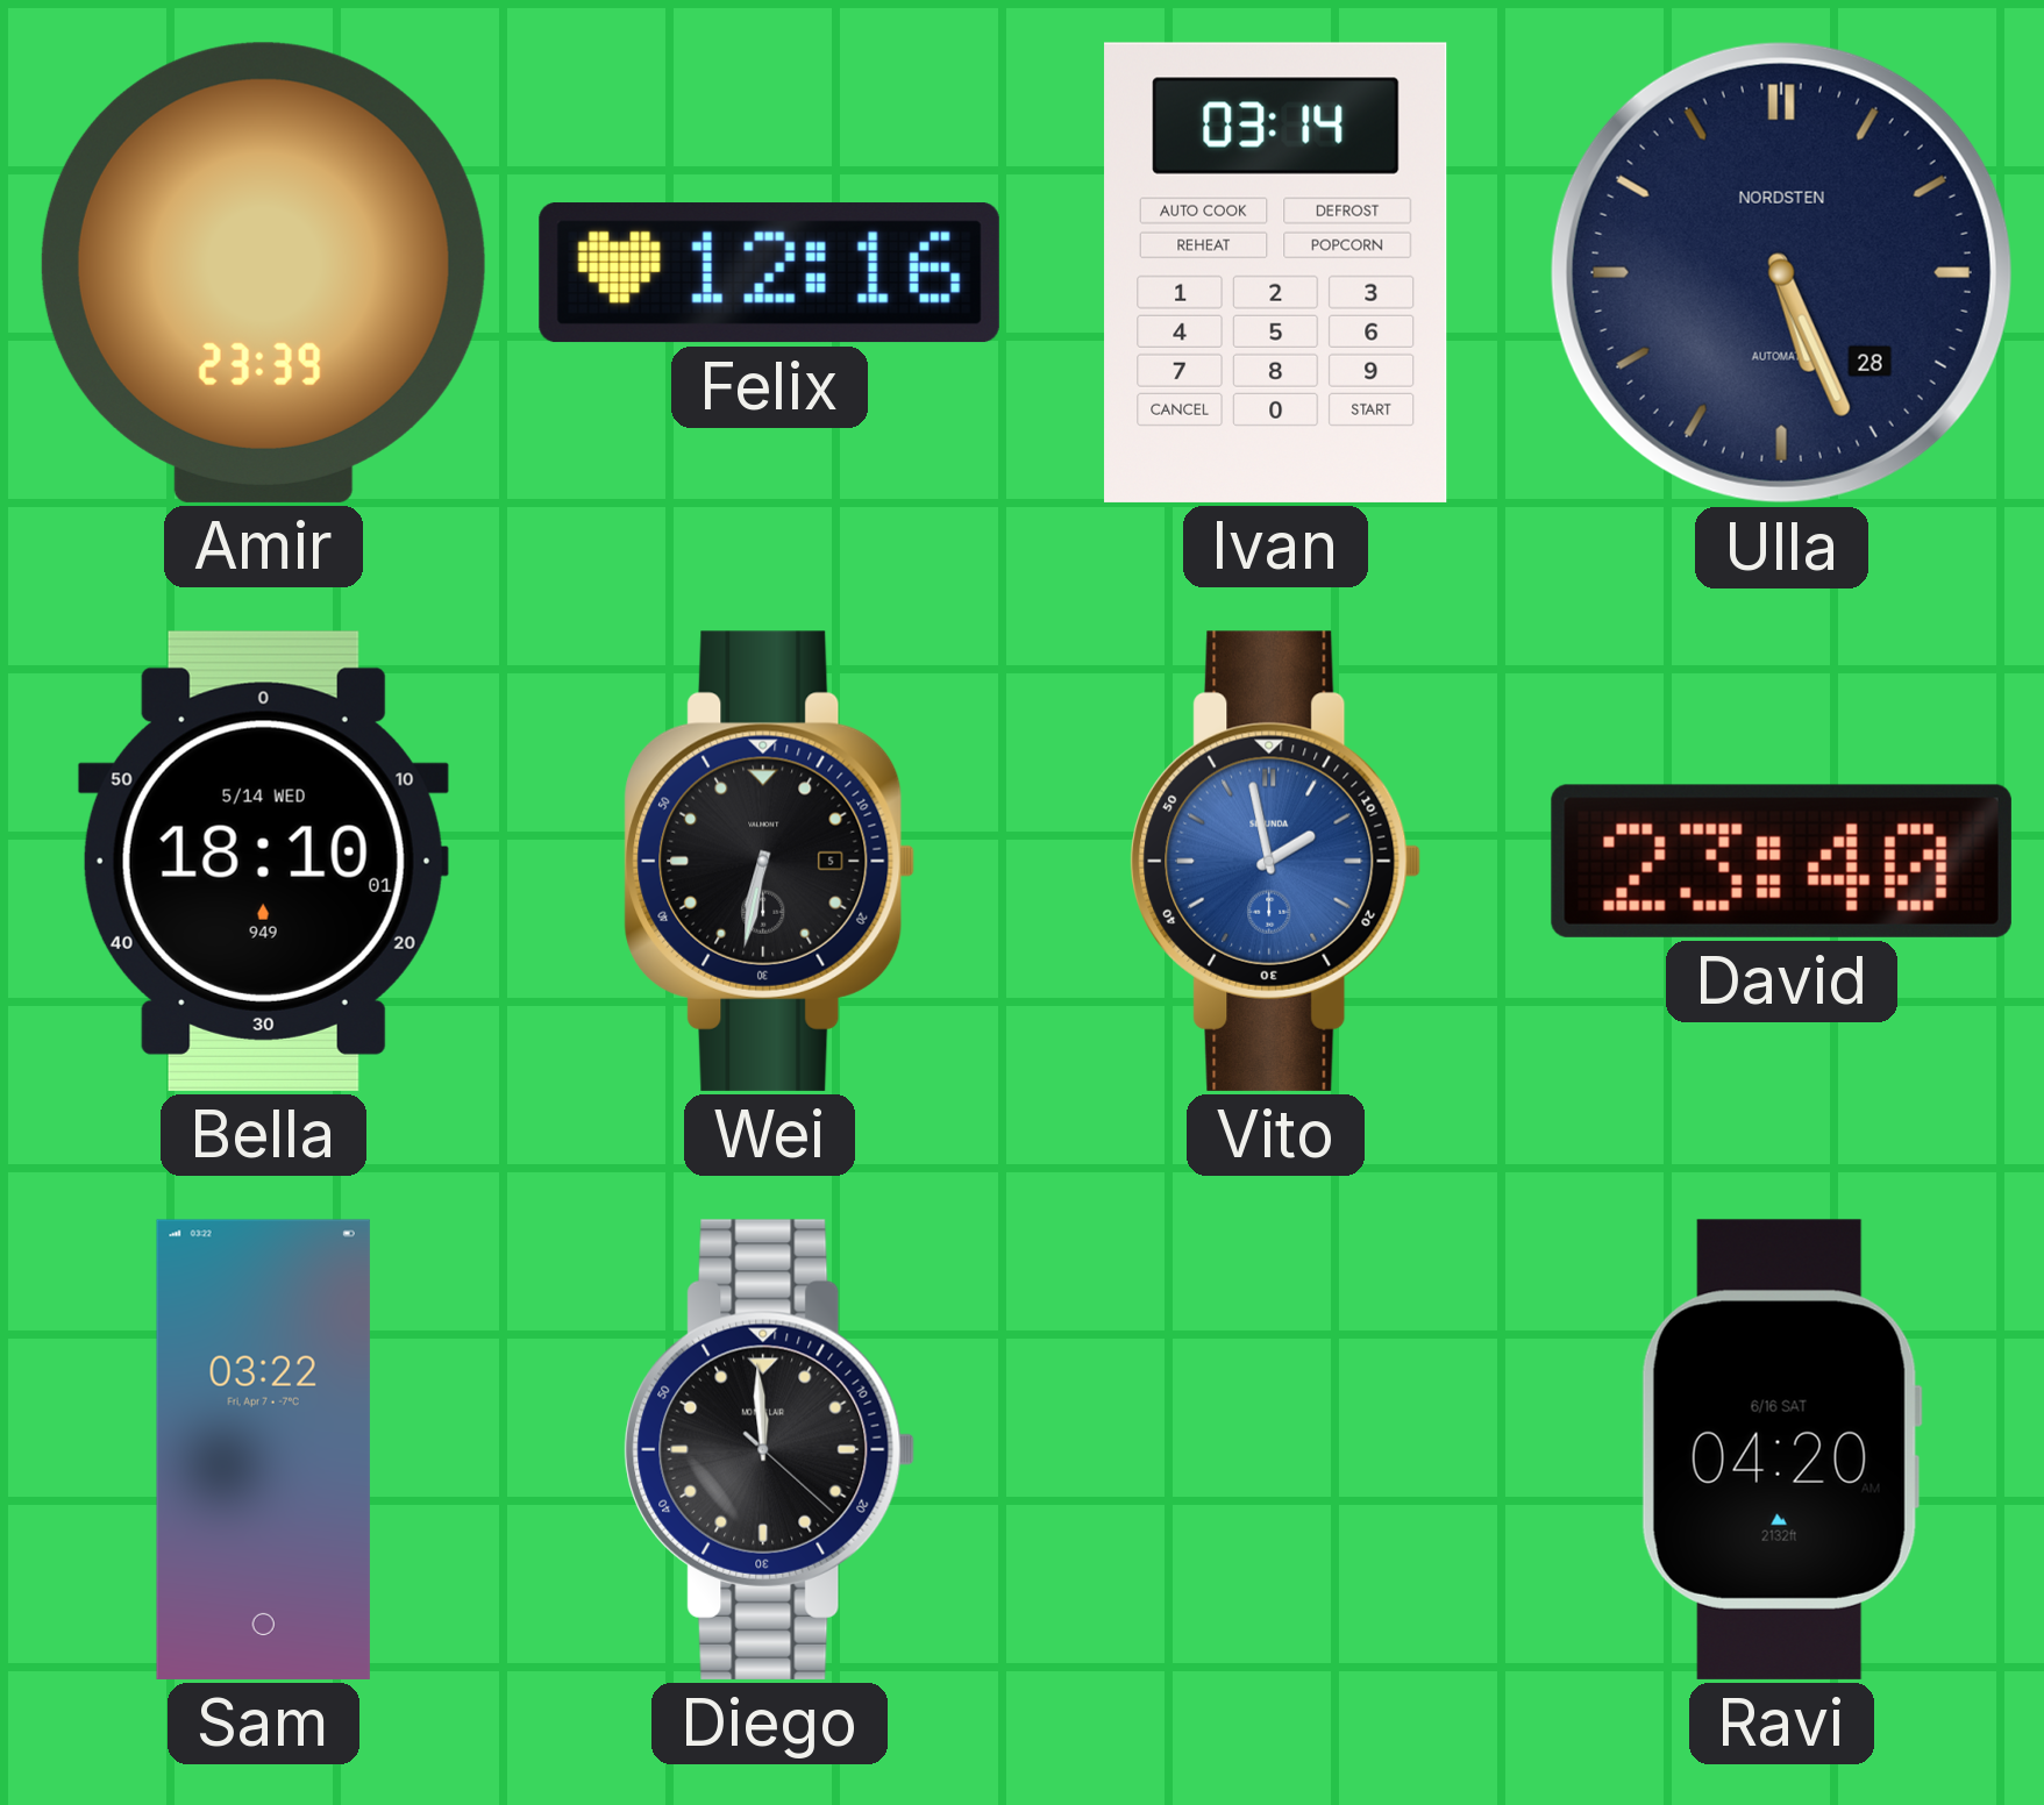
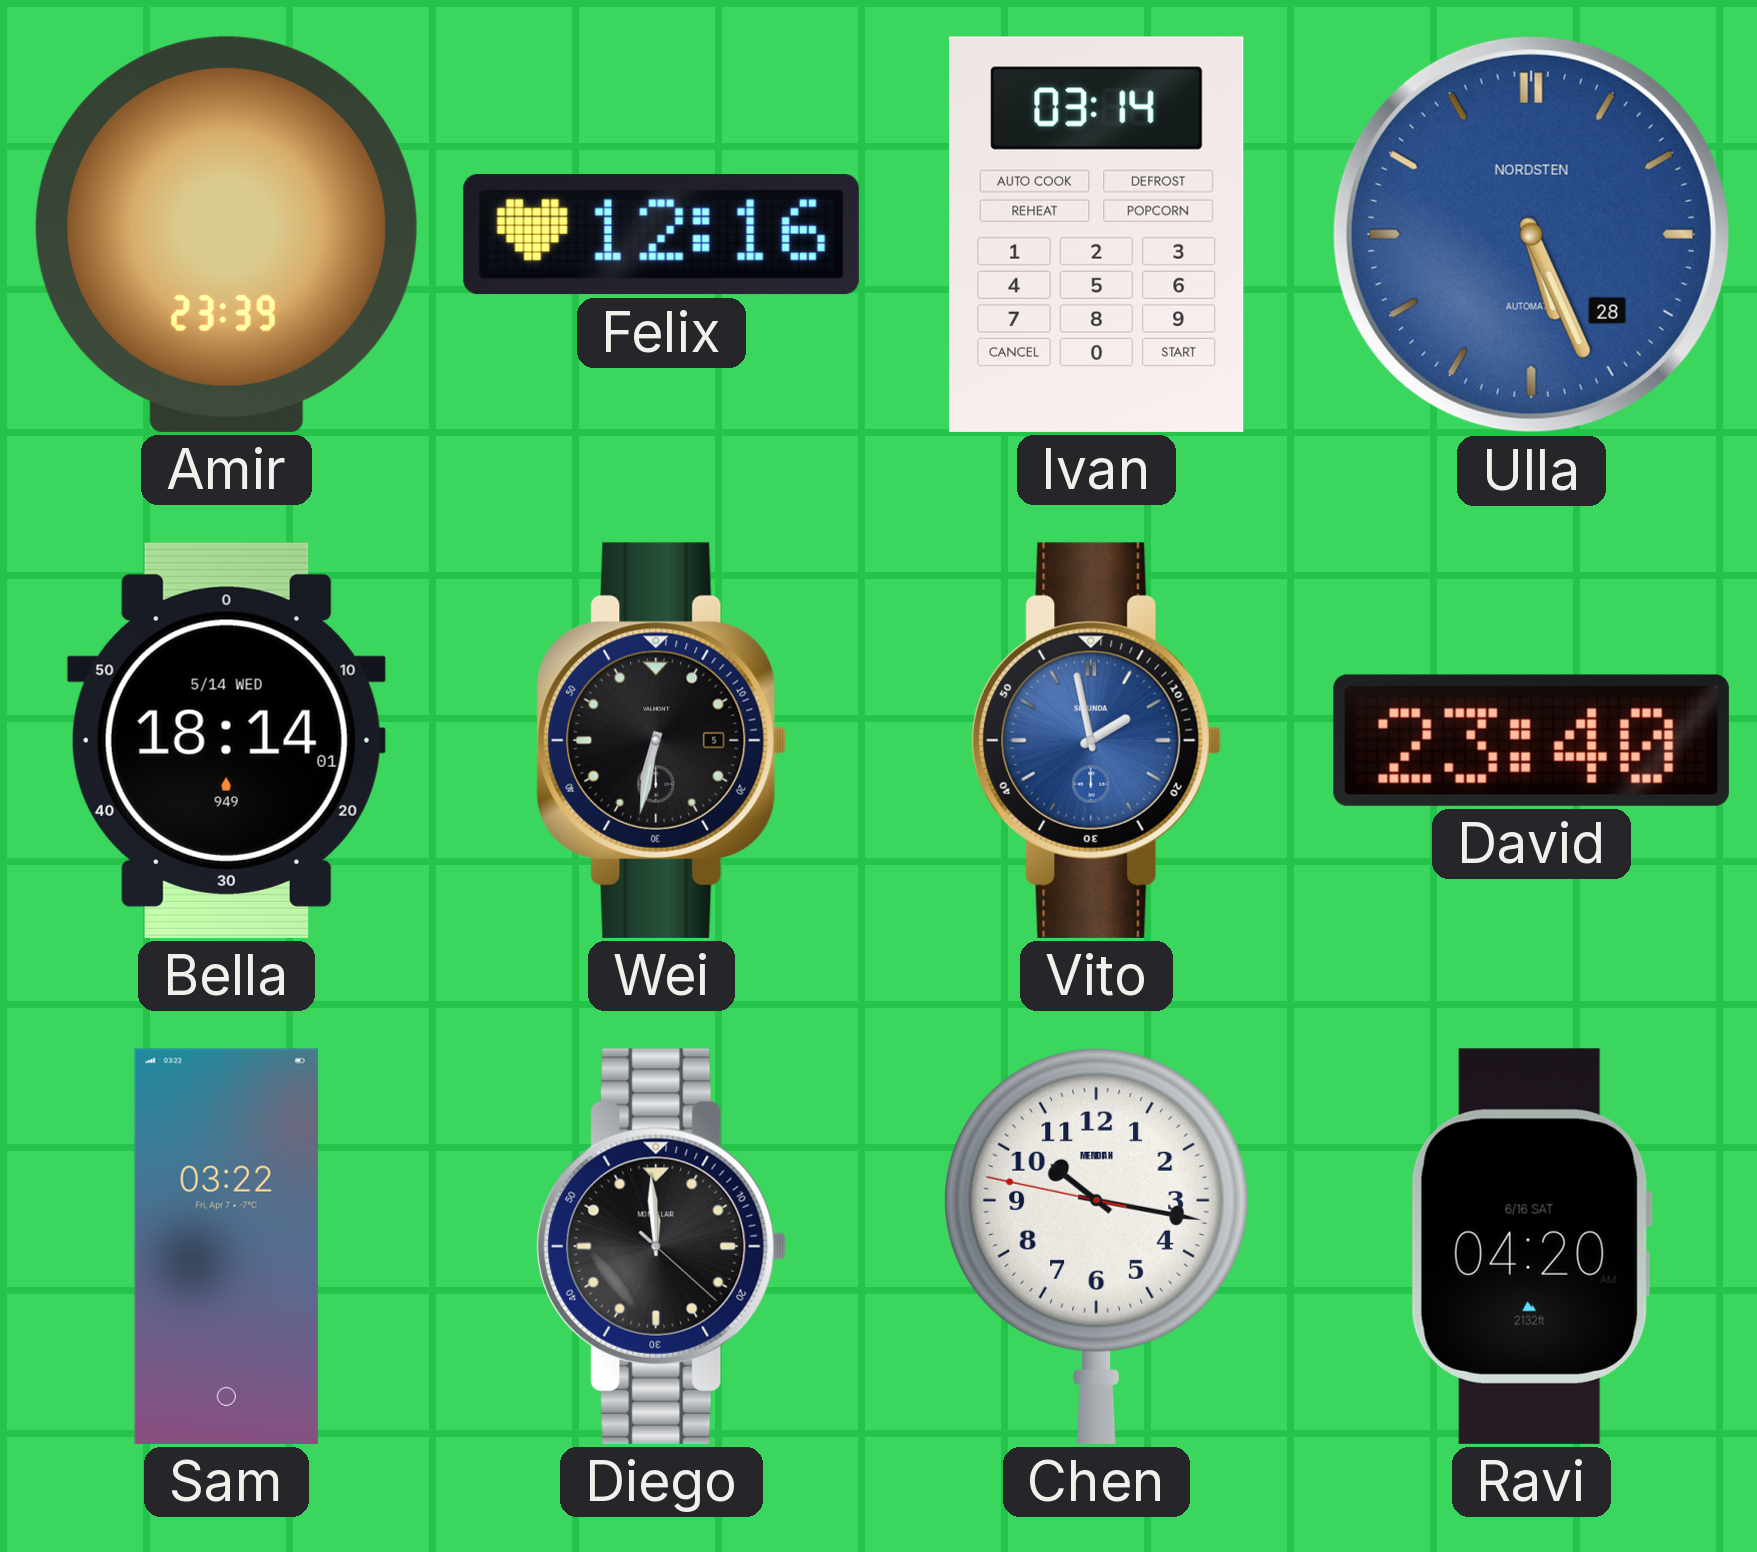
Ulla dial: navy -> blue
Bella: 18:10 -> 18:14
Chen: none -> 10:16
